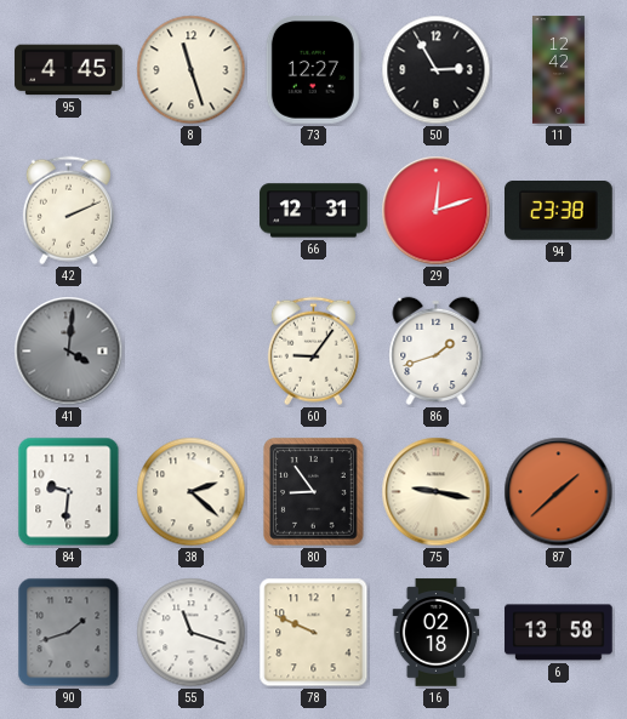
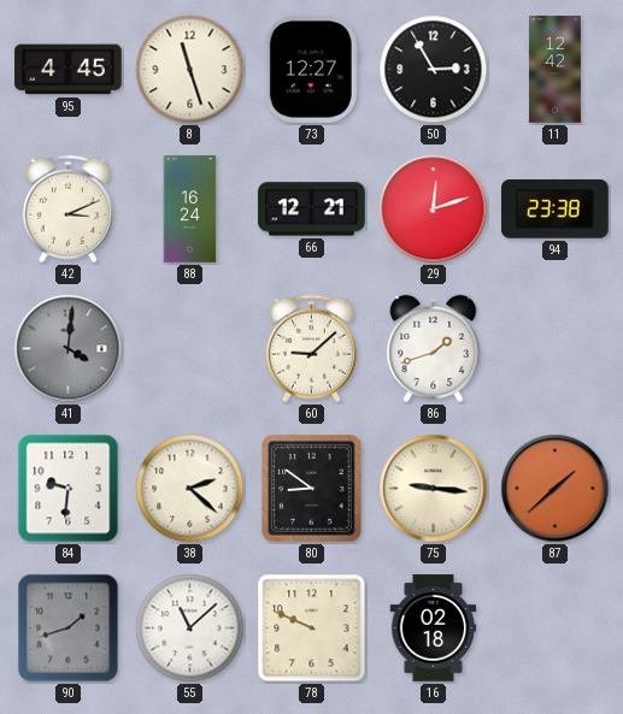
42: 2:11 -> 3:11
88: none -> 16:24
66: 12:31 -> 12:21
60: 9:06 -> 9:08
80: 8:54 -> 8:51
75: 9:17 -> 9:16
55: 11:18 -> 11:08
6: 13:58 -> none
